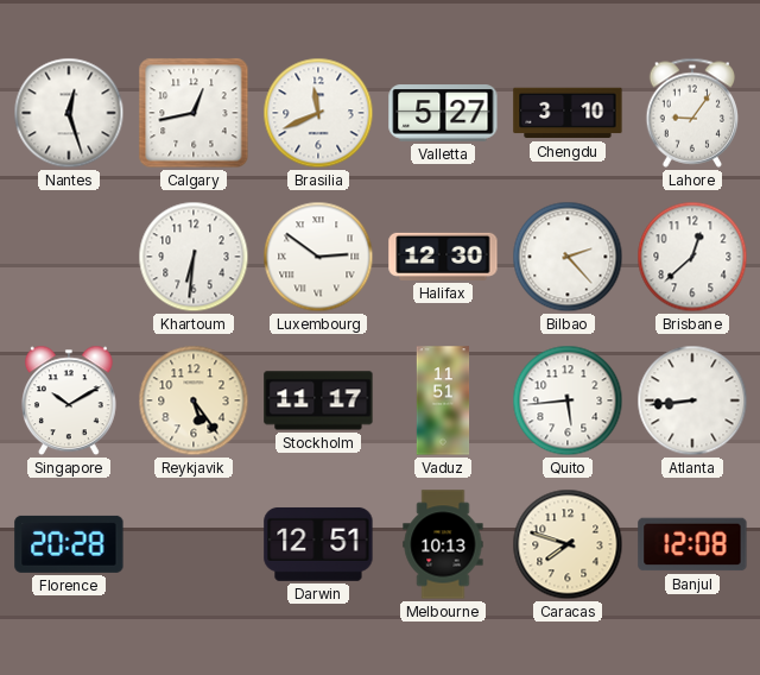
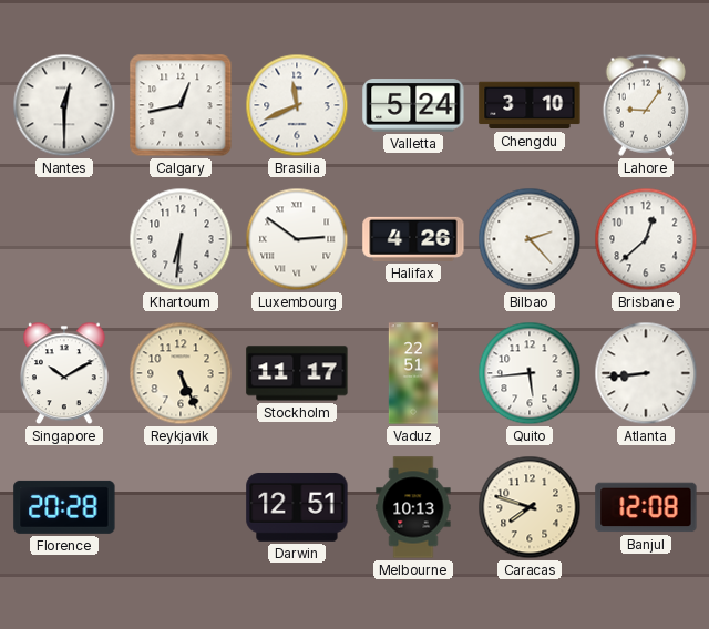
Nantes: 12:27 -> 12:30
Valletta: 5:27 -> 5:24
Halifax: 12:30 -> 4:26
Reykjavik: 5:24 -> 5:26
Vaduz: 11:51 -> 22:51
